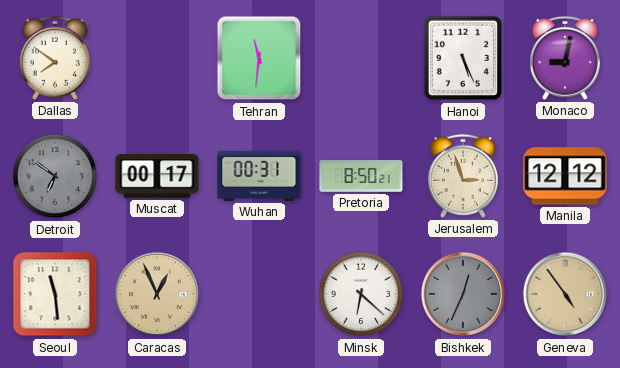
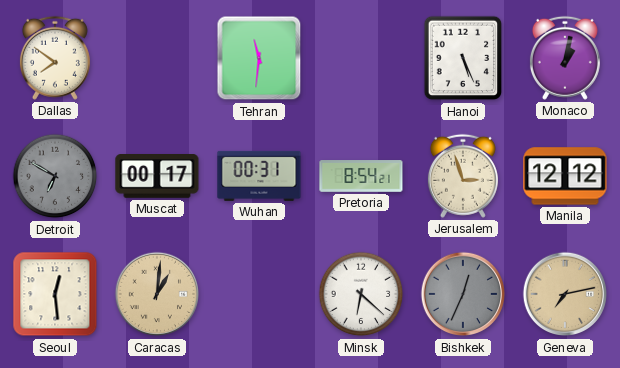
Monaco: 9:02 -> 1:02
Detroit: 6:51 -> 6:50
Pretoria: 8:50 -> 8:54
Seoul: 11:29 -> 12:29
Caracas: 12:56 -> 1:01
Geneva: 4:54 -> 7:13
